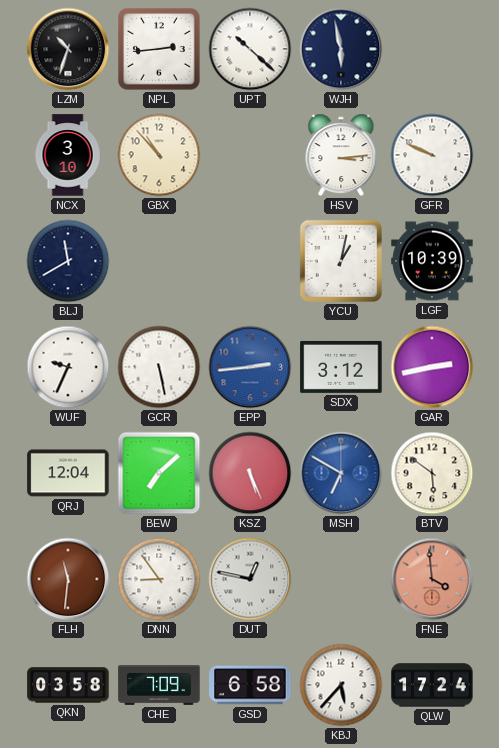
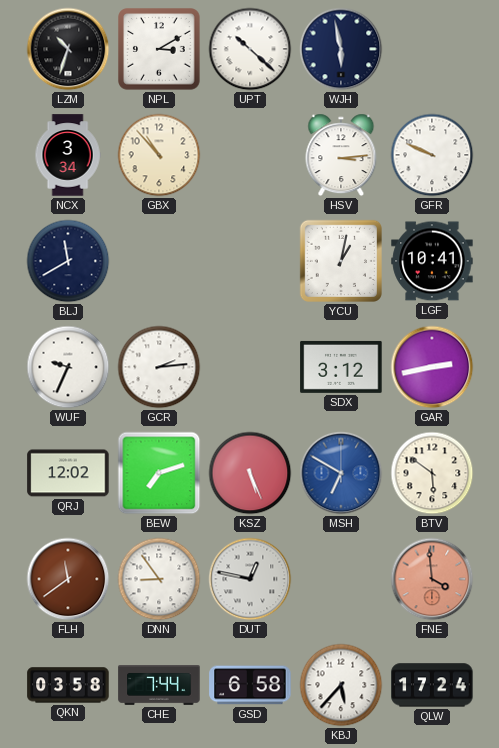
NPL: 2:44 -> 3:10
NCX: 3:10 -> 3:34
LGF: 10:39 -> 10:41
GCR: 5:28 -> 2:14
EPP: 2:44 -> none
QRJ: 12:04 -> 12:02
BEW: 7:08 -> 7:12
FLH: 11:31 -> 11:39
CHE: 7:09 -> 7:44
